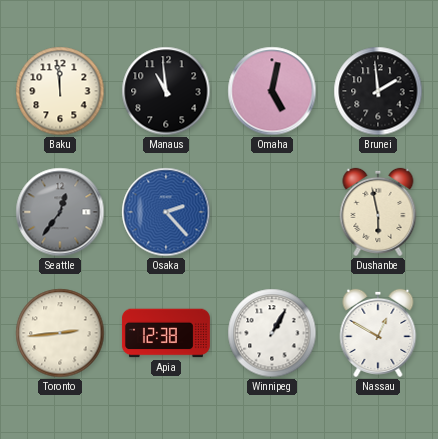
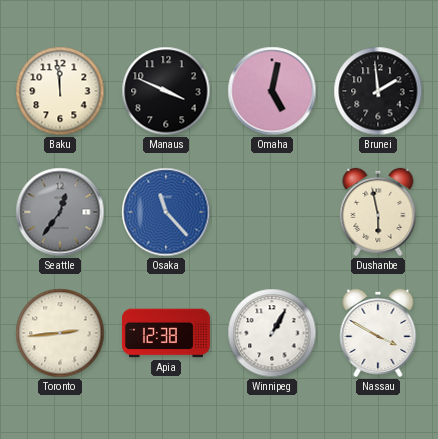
Manaus: 10:59 -> 3:49
Osaka: 2:23 -> 11:23
Nassau: 12:50 -> 3:50
